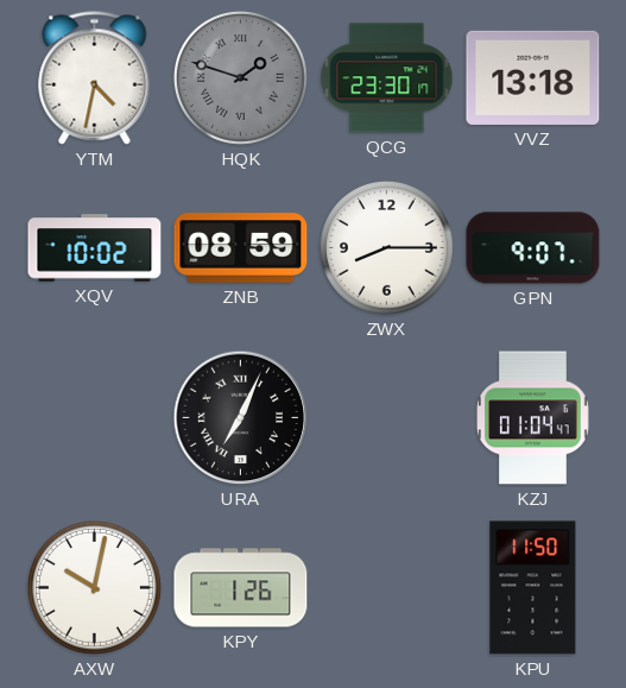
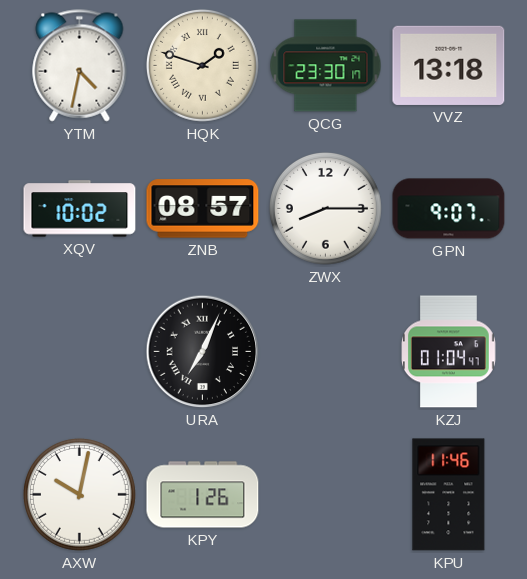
HQK dial: grey -> cream
ZNB: 08:59 -> 08:57
KPU: 11:50 -> 11:46
